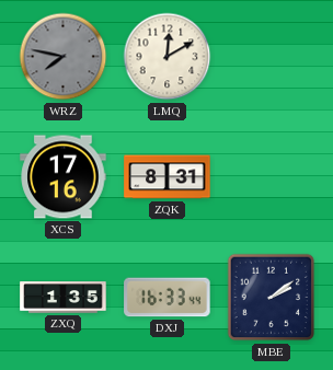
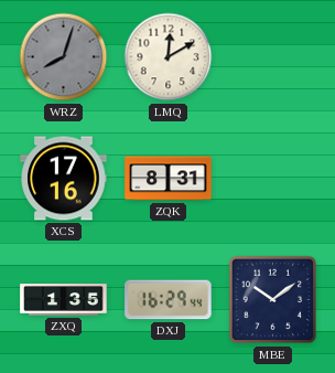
WRZ: 7:47 -> 8:03
DXJ: 16:33 -> 16:29
MBE: 2:09 -> 10:09
